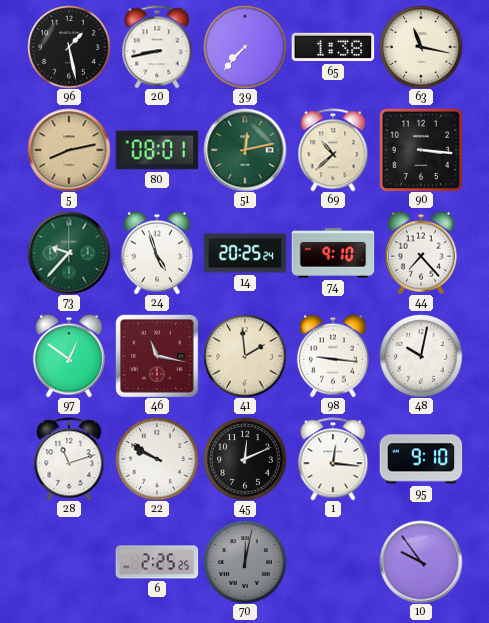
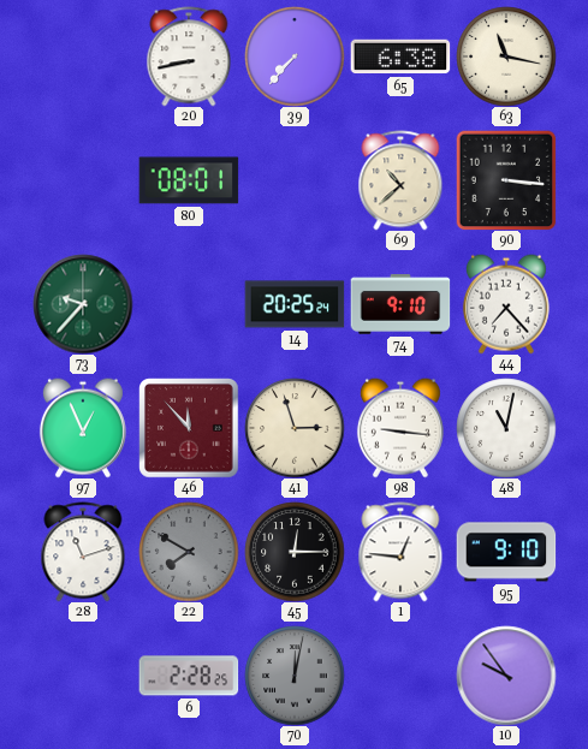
96: 1:28 -> none
65: 1:38 -> 6:38
5: 8:13 -> none
51: 12:13 -> none
24: 4:57 -> none
97: 12:51 -> 12:56
46: 11:17 -> 11:53
41: 1:59 -> 2:57
48: 10:02 -> 11:02
22: 9:50 -> 7:50
22 dial: white -> grey
45: 12:11 -> 12:15
1: 12:16 -> 12:46
6: 2:25 -> 2:28
